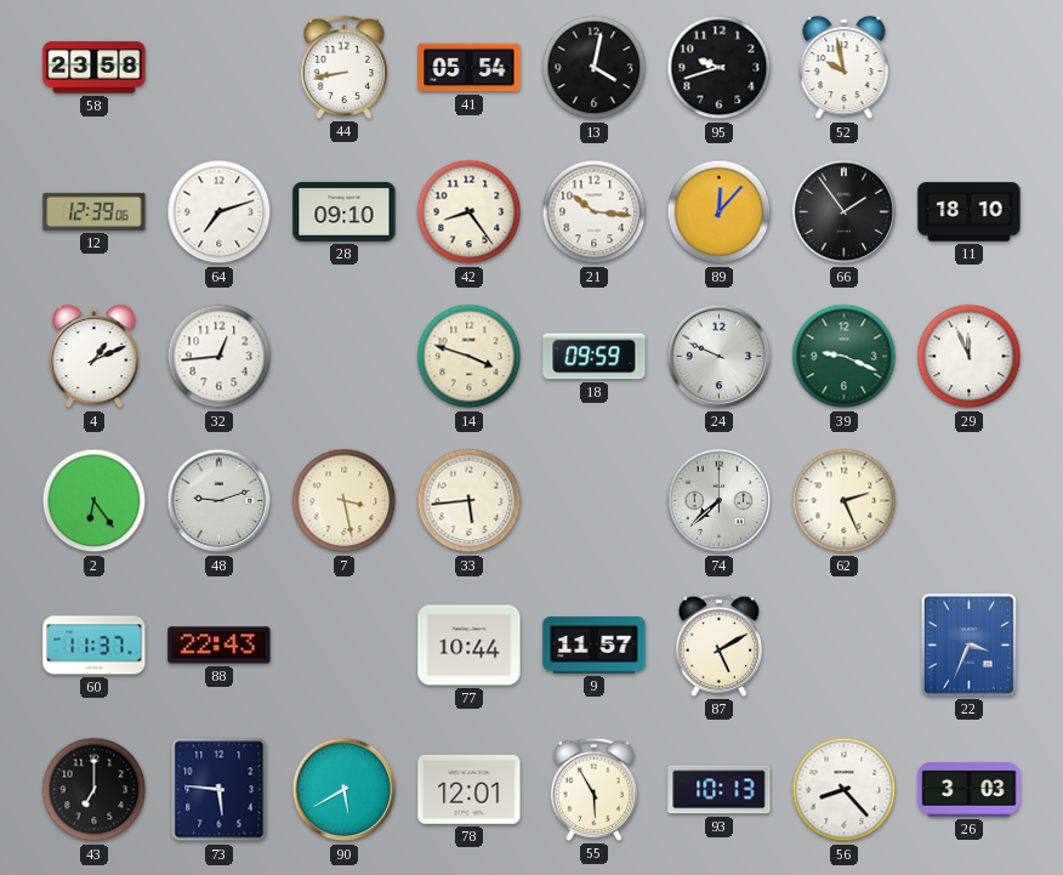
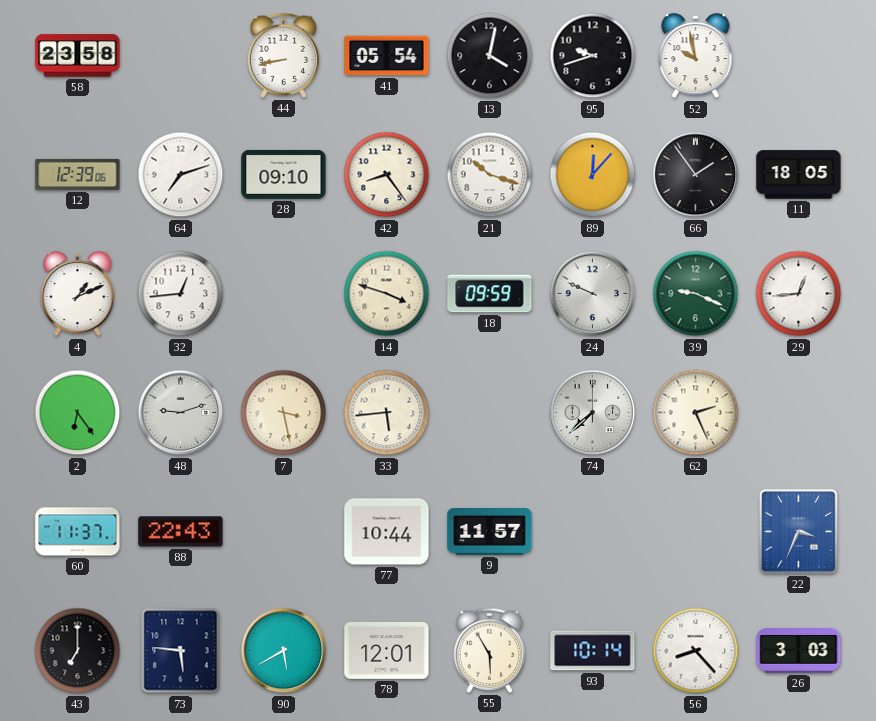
21: 10:16 -> 10:18
11: 18:10 -> 18:05
29: 11:56 -> 12:44
87: 5:10 -> none
93: 10:13 -> 10:14
